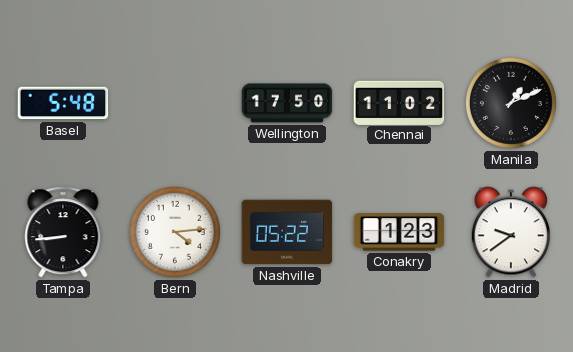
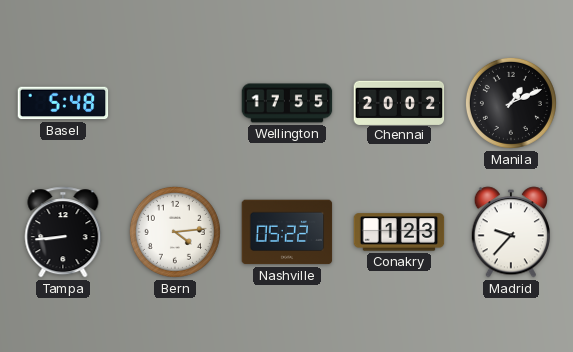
Wellington: 17:50 -> 17:55
Chennai: 11:02 -> 20:02
Madrid: 9:39 -> 9:37
